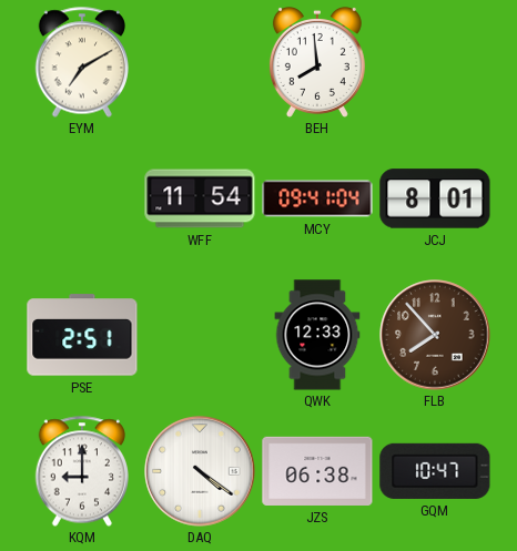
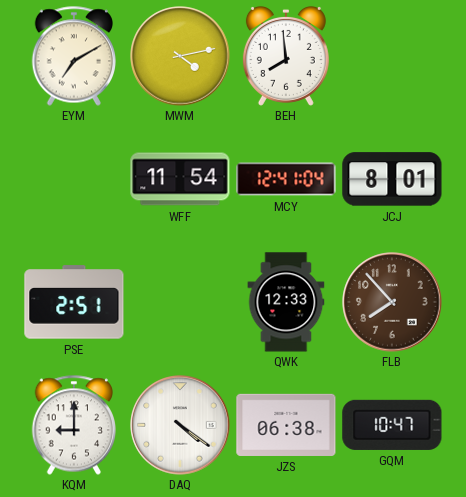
MWM: none -> 4:13
MCY: 09:41 -> 12:41
